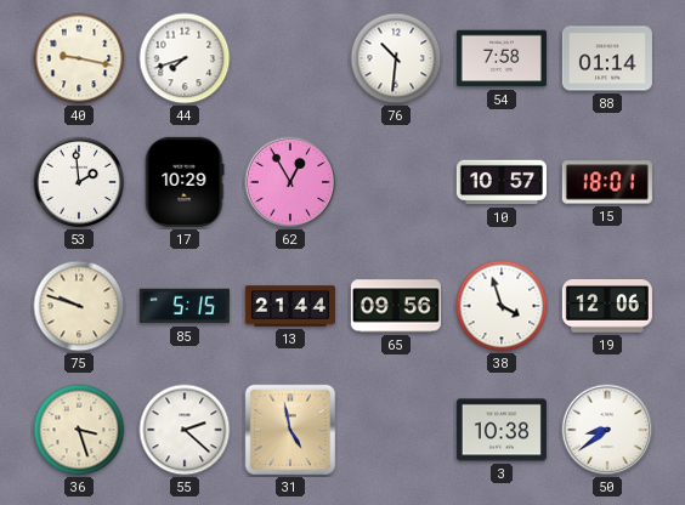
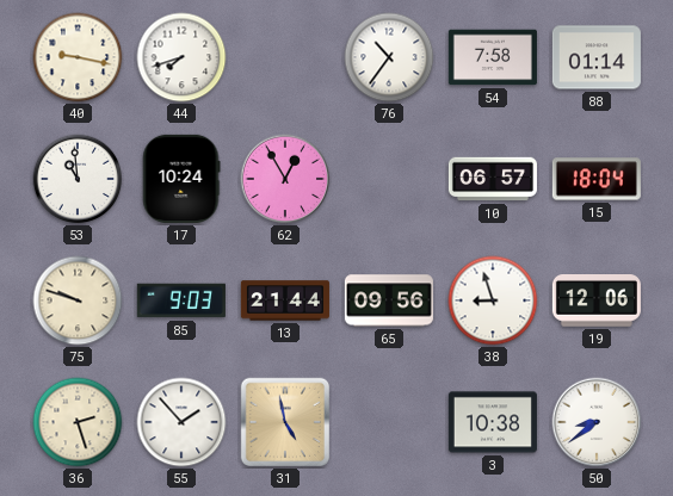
76: 10:31 -> 10:36
53: 1:59 -> 10:59
17: 10:29 -> 10:24
10: 10:57 -> 06:57
15: 18:01 -> 18:04
85: 5:15 -> 9:03
38: 3:57 -> 8:57
36: 3:27 -> 2:27
55: 2:22 -> 1:53
